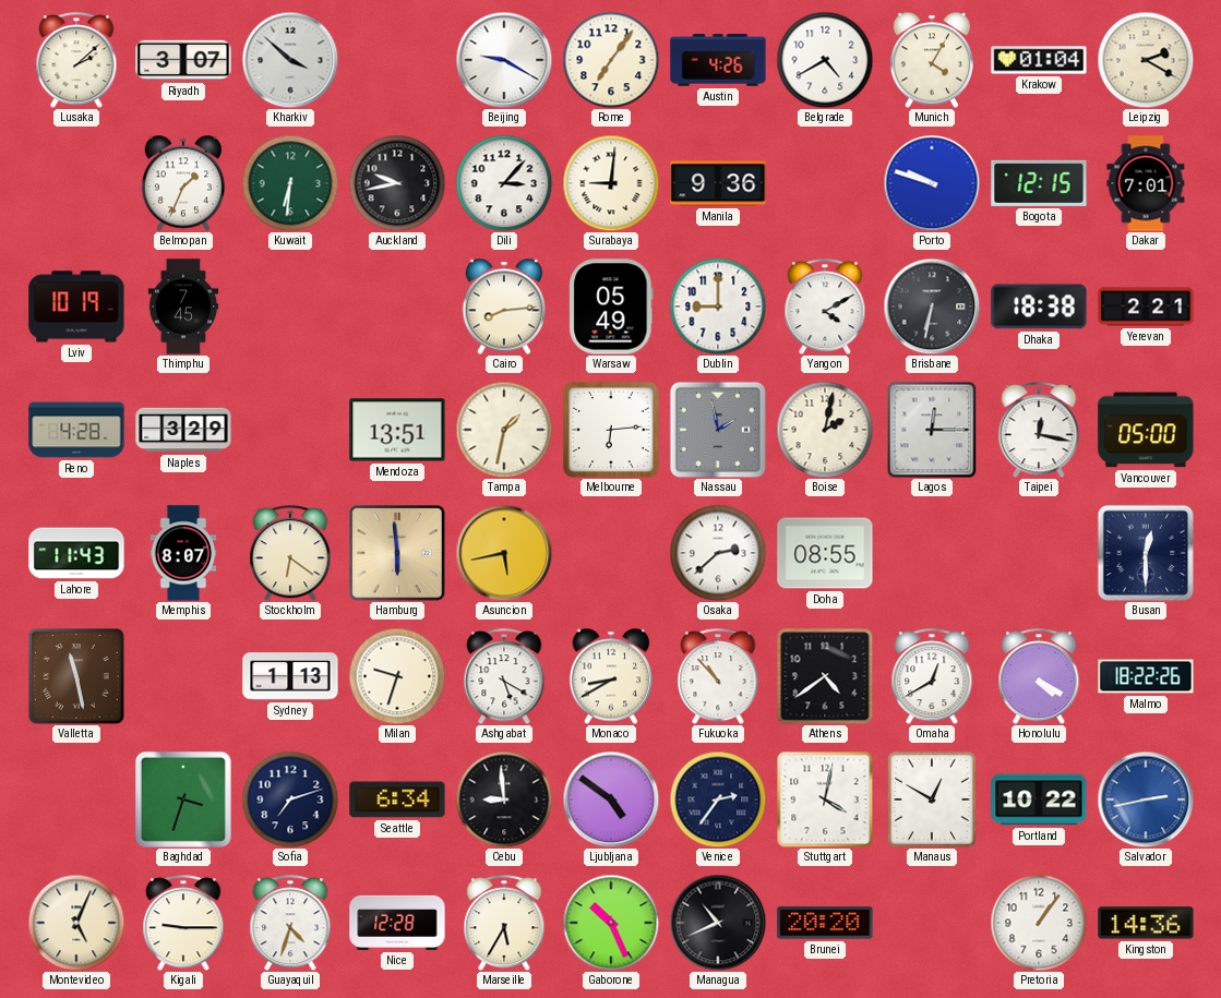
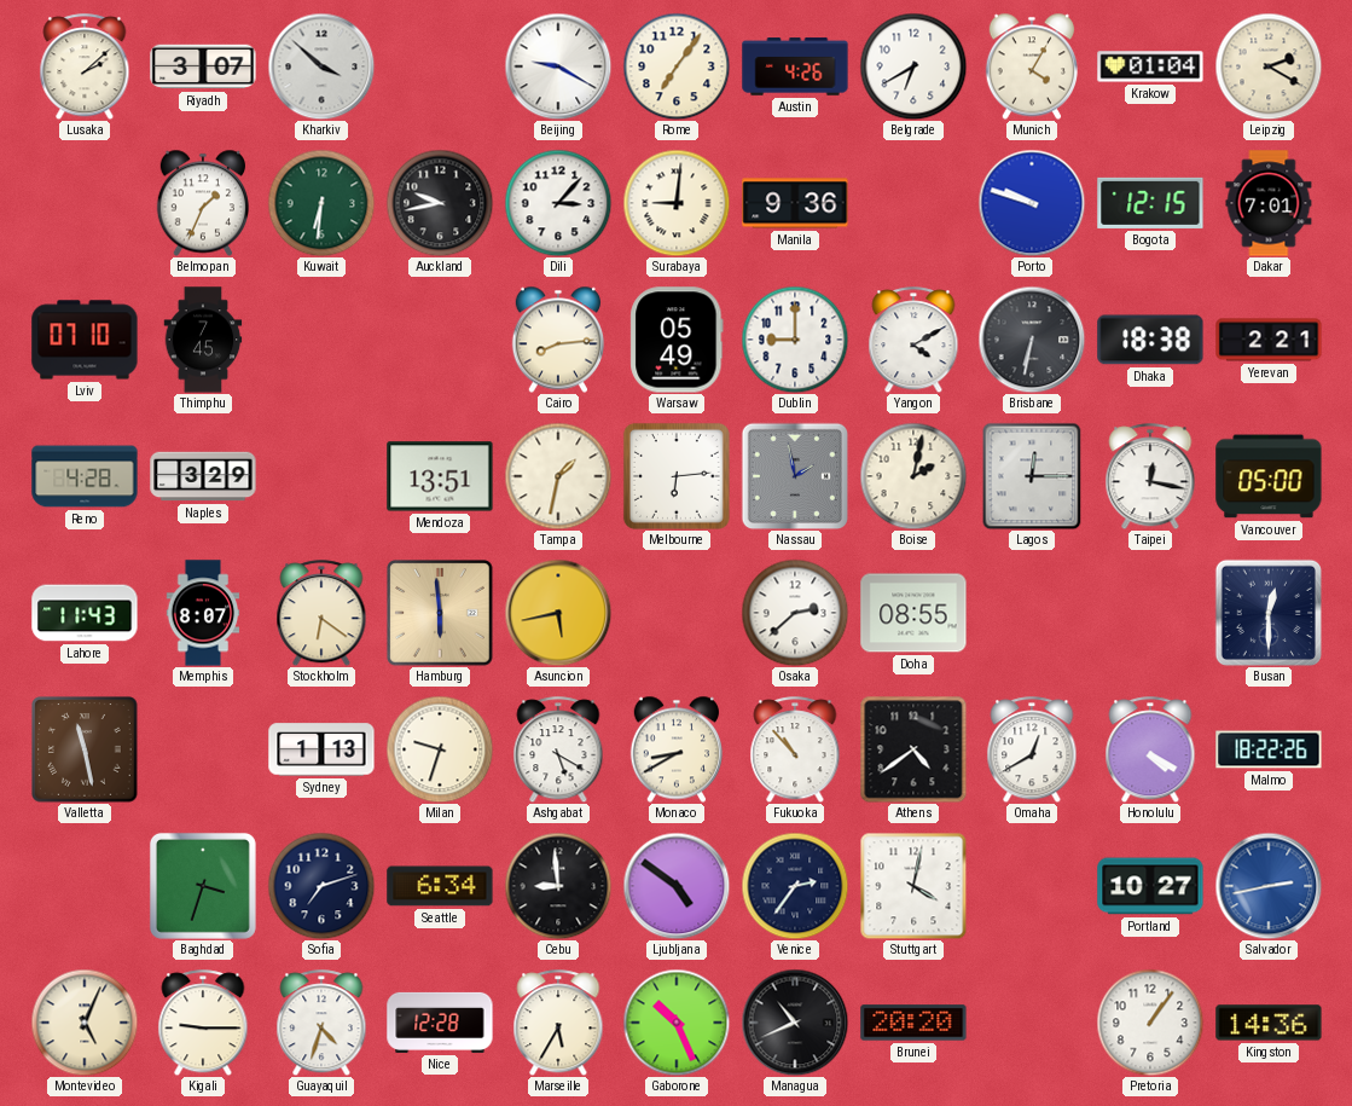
Belgrade: 4:40 -> 6:40
Lviv: 10:19 -> 07:10
Manaus: 12:50 -> none
Portland: 10:22 -> 10:27
